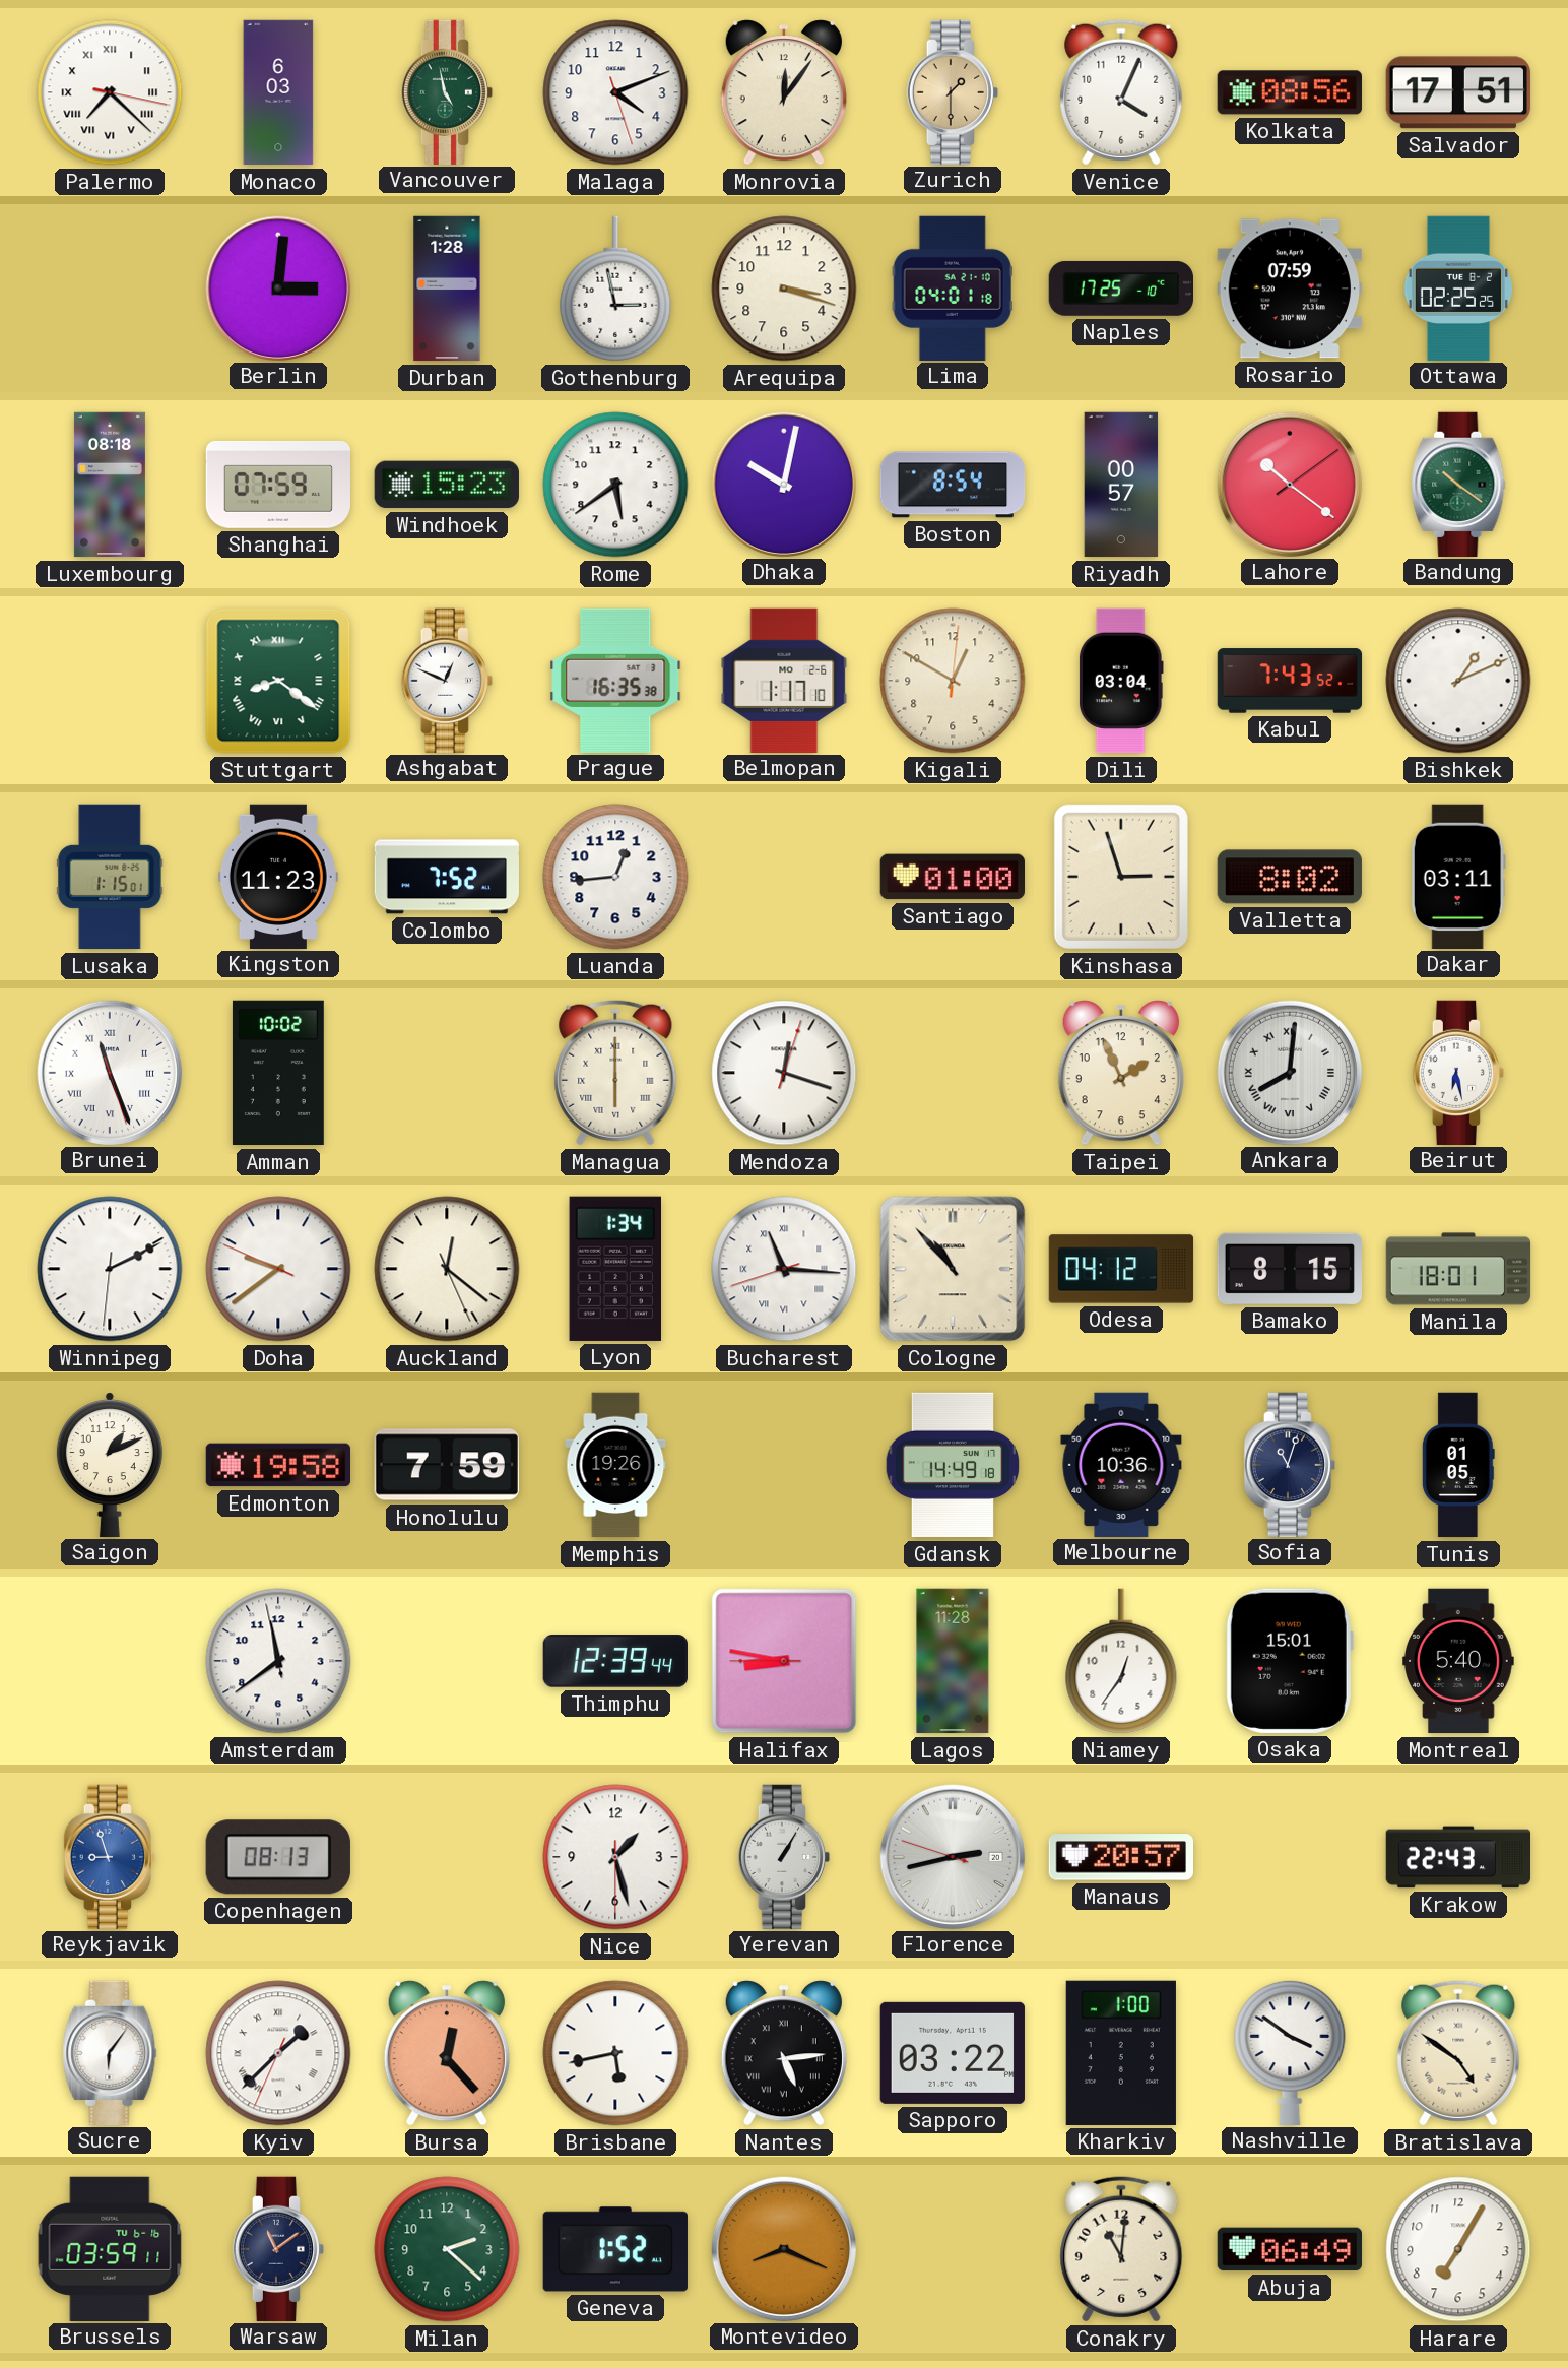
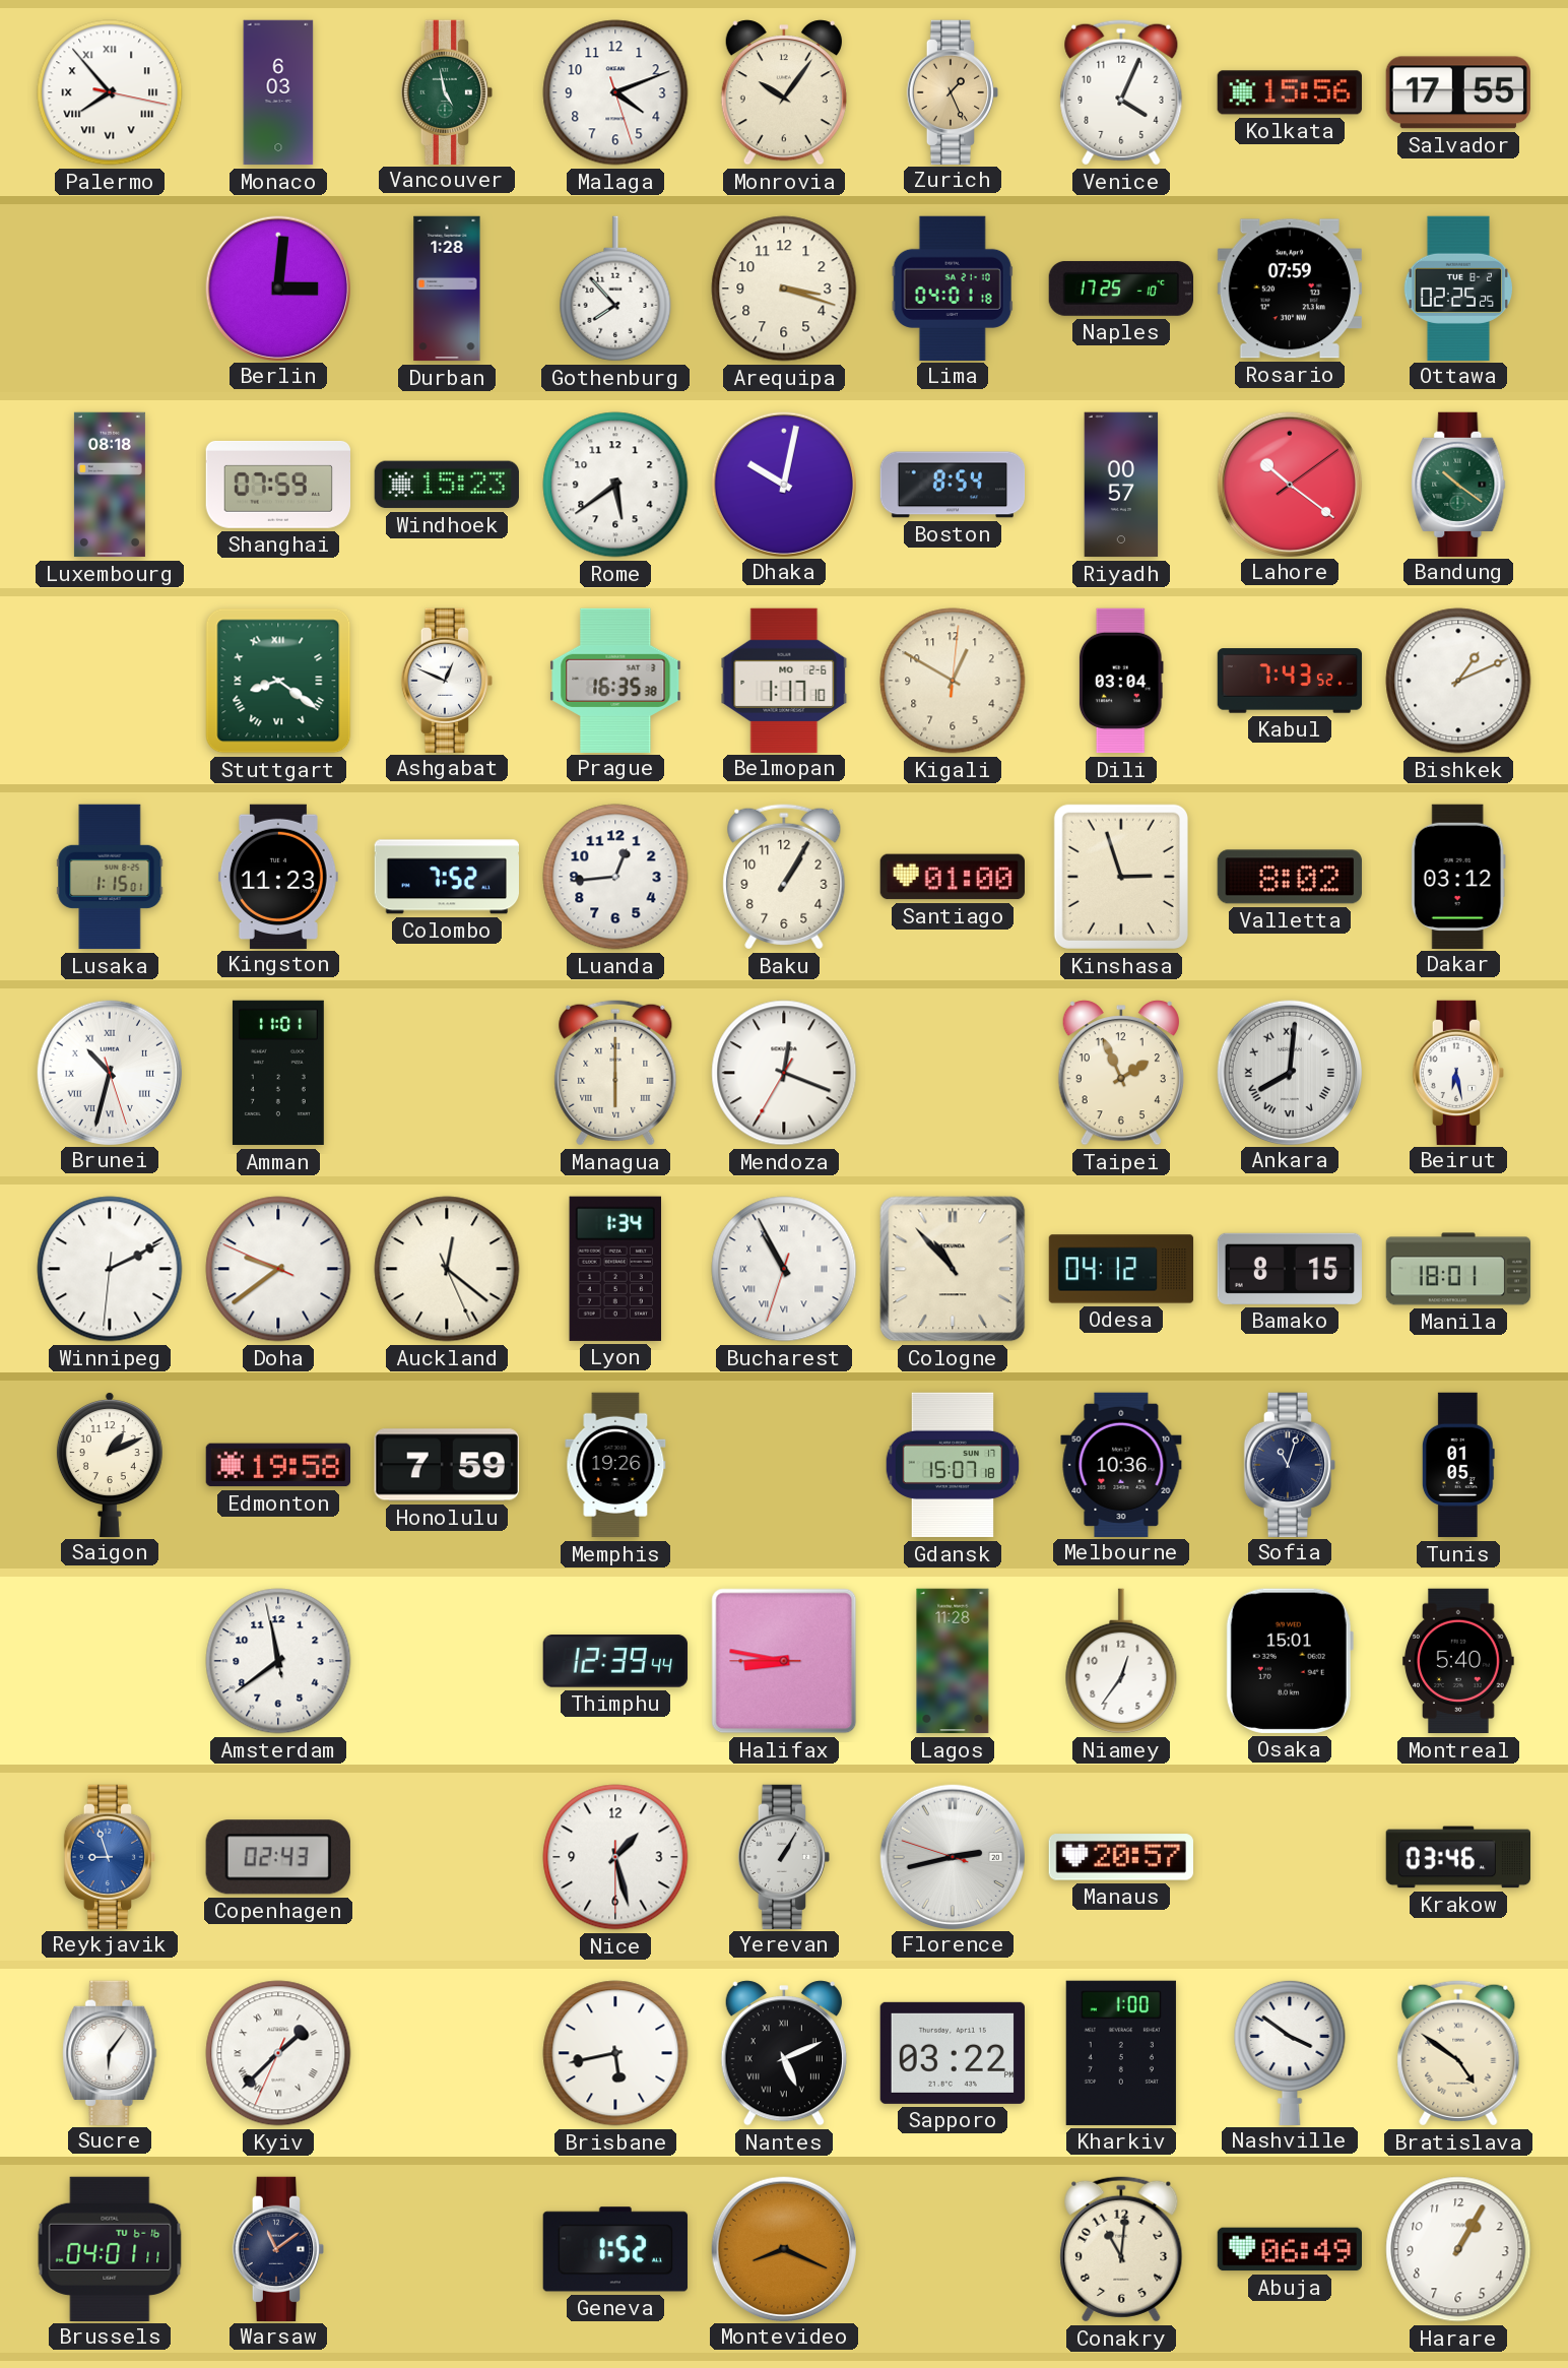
Palermo: 7:22 -> 7:53
Monrovia: 12:06 -> 10:06
Zurich: 1:30 -> 1:26
Kolkata: 08:56 -> 15:56
Salvador: 17:51 -> 17:55
Gothenburg: 2:58 -> 7:53
Baku: none -> 1:05
Dakar: 03:11 -> 03:12
Brunei: 11:26 -> 10:32
Amman: 10:02 -> 11:01
Mendoza: 12:18:03 -> 12:18:35
Bucharest: 11:15 -> 10:55
Gdansk: 14:49 -> 15:07
Copenhagen: 08:13 -> 02:43
Krakow: 22:43 -> 03:46
Bursa: 12:23 -> none
Nantes: 5:14 -> 5:11
Brussels: 03:59 -> 04:01
Milan: 2:22 -> none
Harare: 7:05 -> 1:05
